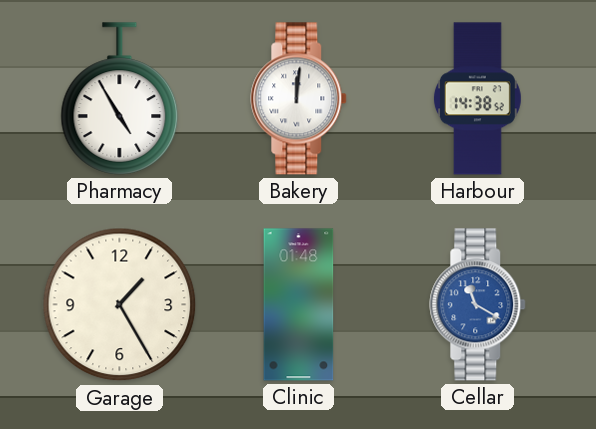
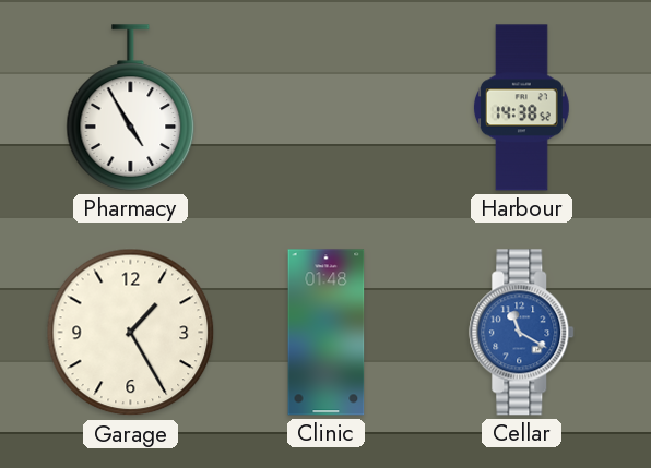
Bakery: 12:01 -> none
